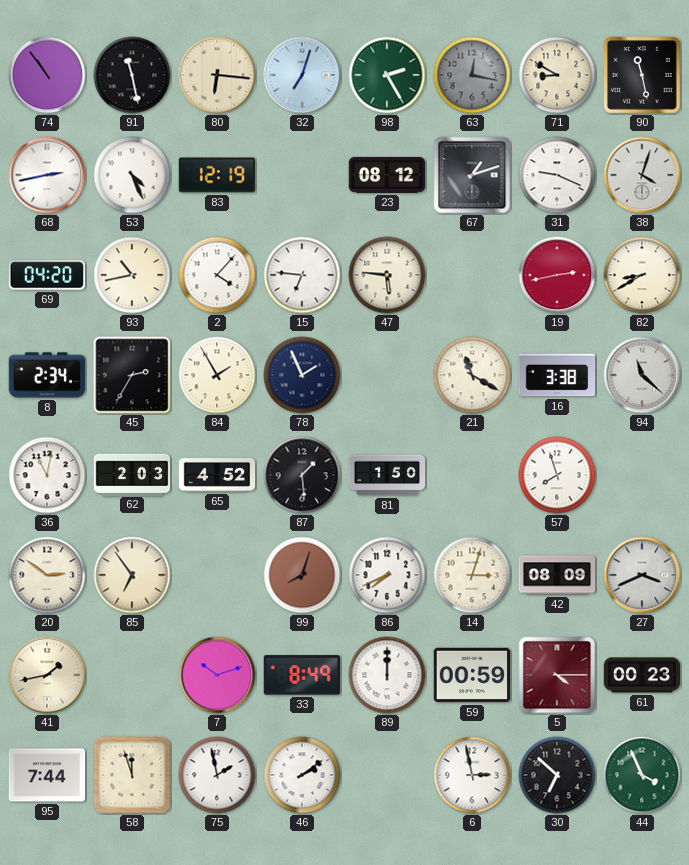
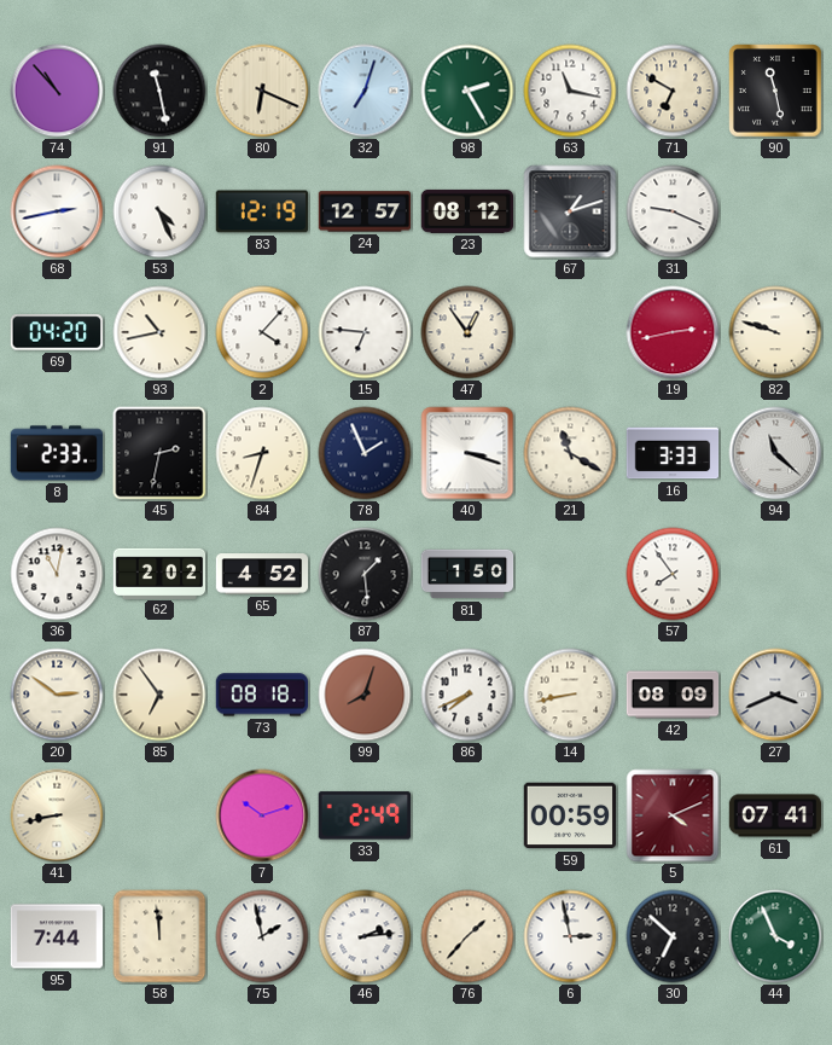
74: 10:54 -> 10:53
80: 6:16 -> 6:19
63: 12:17 -> 11:17
63 dial: grey -> white
71: 8:50 -> 6:50
24: none -> 12:57
38: 4:03 -> none
47: 5:46 -> 12:54
82: 8:40 -> 9:48
8: 2:34 -> 2:33
45: 2:35 -> 2:32
84: 1:55 -> 8:33
40: none -> 3:18
16: 3:38 -> 3:33
62: 2:03 -> 2:02
57: 7:57 -> 7:54
73: none -> 08:18
14: 3:03 -> 8:43
41: 1:43 -> 8:43
33: 8:49 -> 2:49
89: 12:00 -> none
5: 4:15 -> 4:11
61: 00:23 -> 07:41
58: 11:57 -> 11:59
46: 2:09 -> 2:14
76: none -> 1:37
